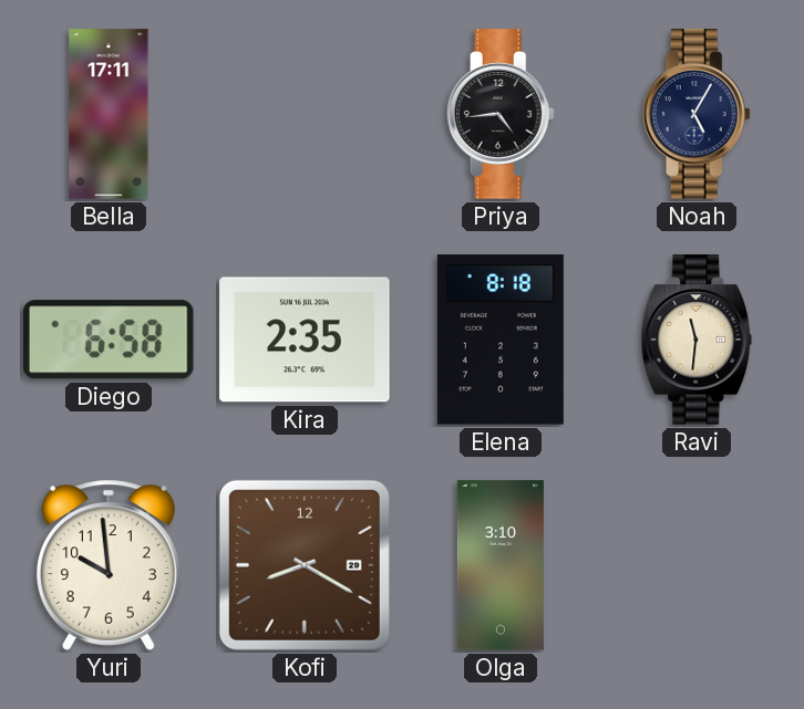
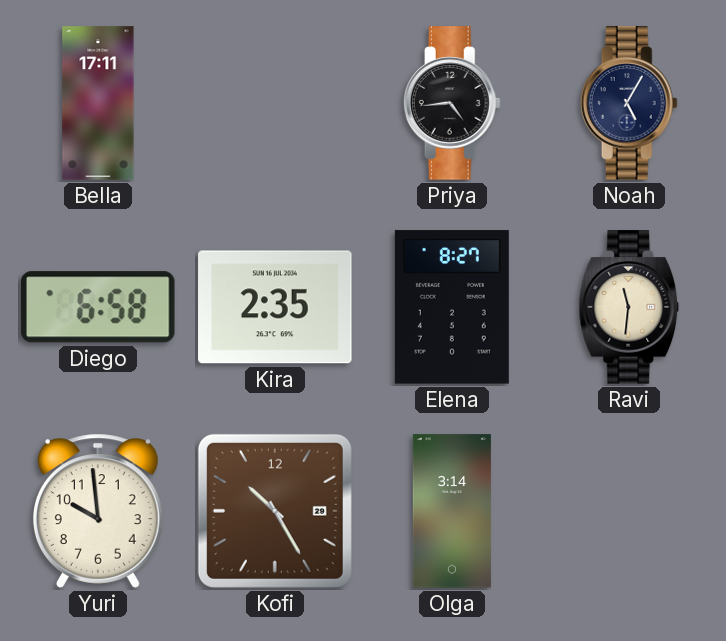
Elena: 8:18 -> 8:27
Kofi: 8:20 -> 10:25
Olga: 3:10 -> 3:14
